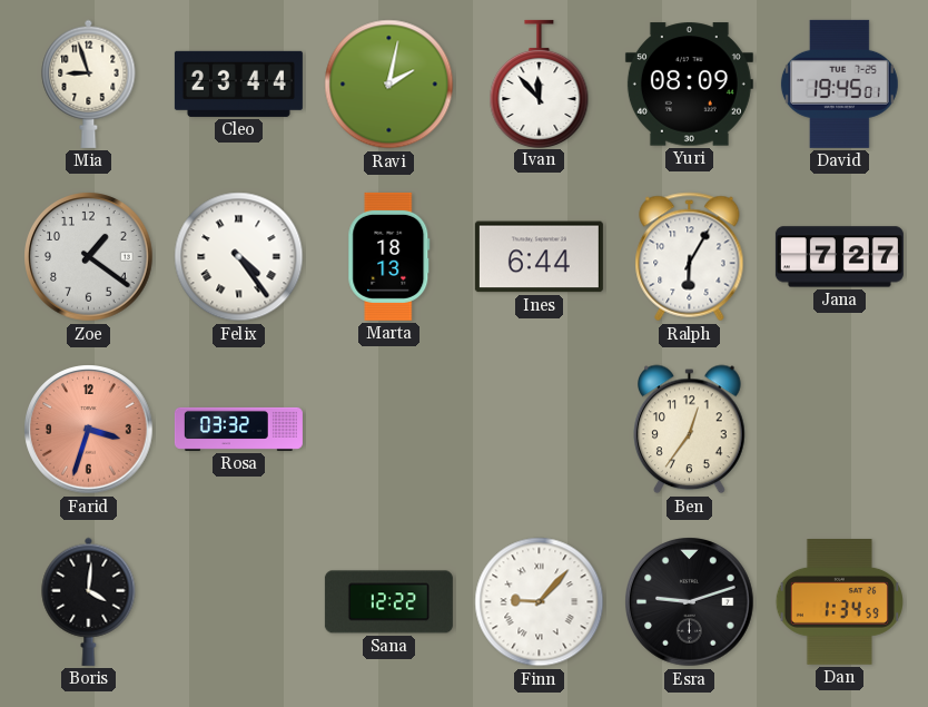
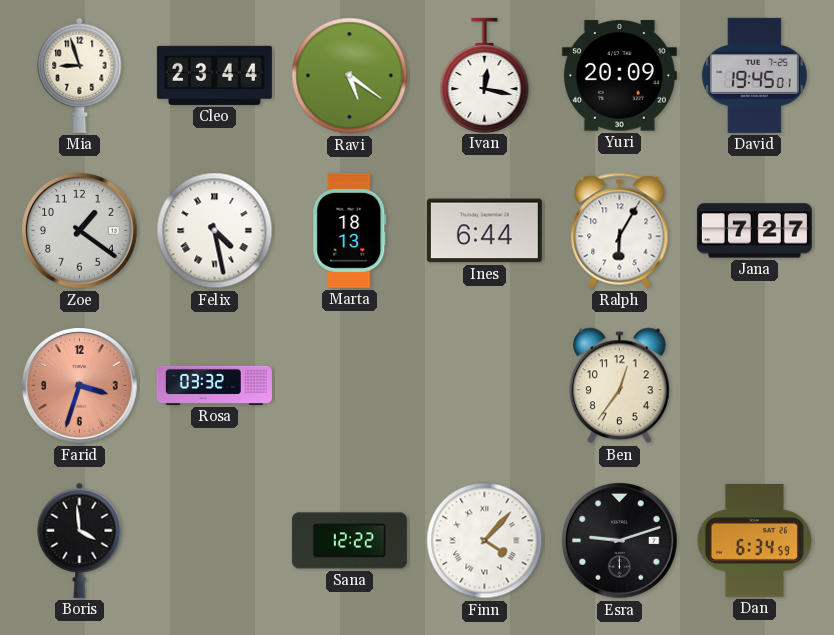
Ravi: 2:02 -> 5:21
Ivan: 11:53 -> 12:17
Yuri: 08:09 -> 20:09
Felix: 4:24 -> 4:28
Boris: 4:01 -> 3:59
Finn: 9:07 -> 4:07
Dan: 1:34 -> 6:34
